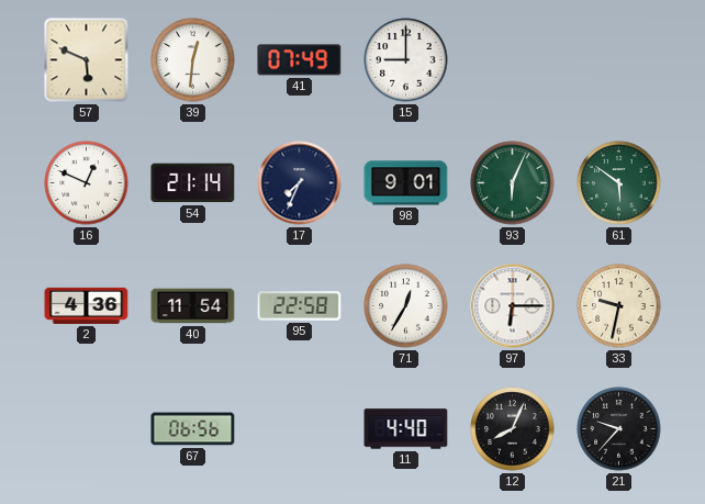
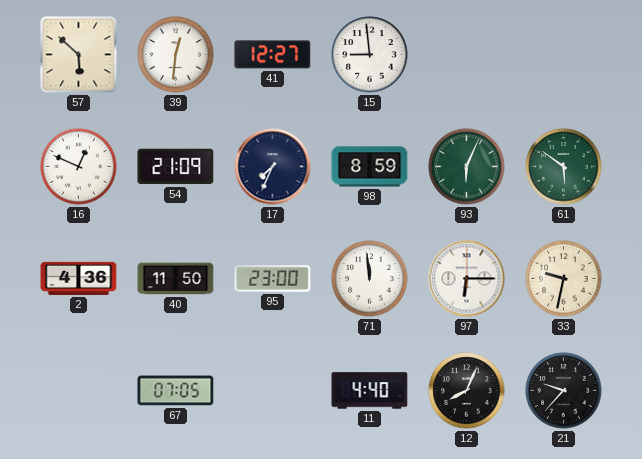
57: 5:49 -> 5:52
41: 07:49 -> 12:27
15: 9:00 -> 8:59
54: 21:14 -> 21:09
98: 9:01 -> 8:59
40: 11:54 -> 11:50
95: 22:58 -> 23:00
71: 12:35 -> 11:59
67: 06:56 -> 07:05
